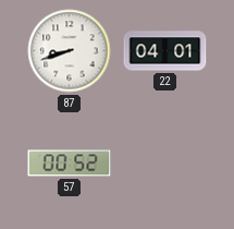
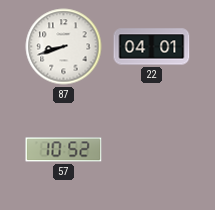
57: 00:52 -> 10:52
